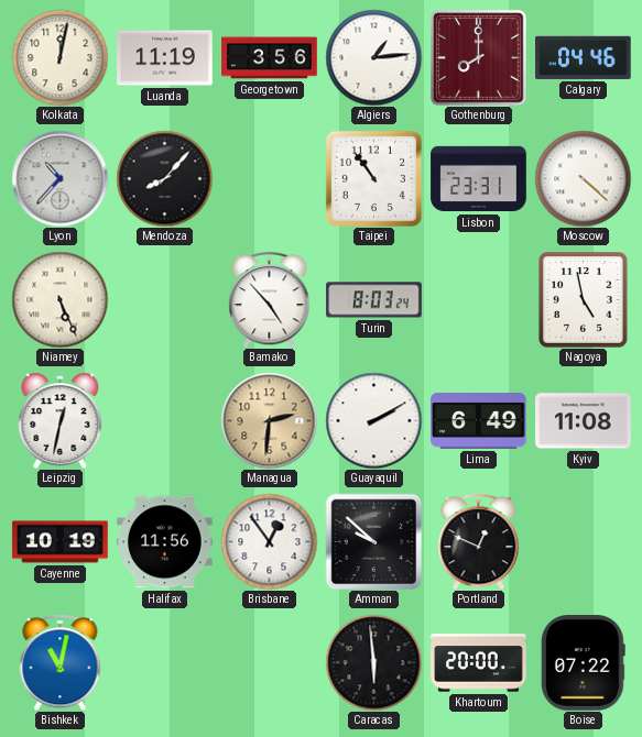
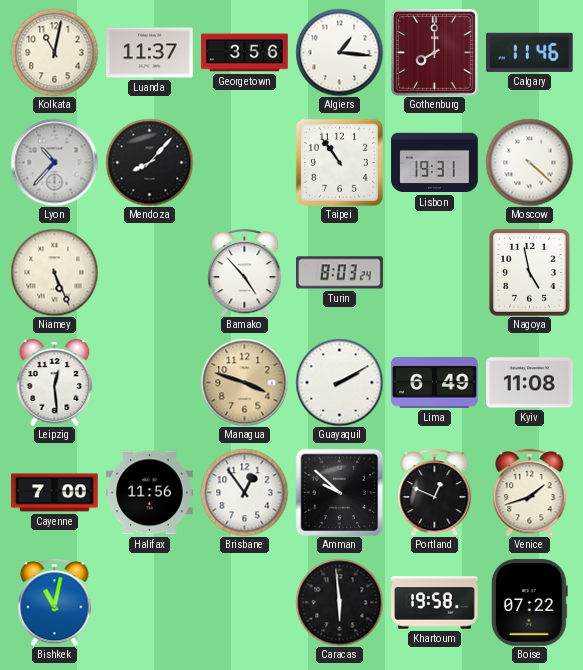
Kolkata: 12:02 -> 11:02
Luanda: 11:19 -> 11:37
Algiers: 1:14 -> 1:16
Calgary: 04:46 -> 11:46
Lisbon: 23:31 -> 19:31
Leipzig: 12:32 -> 12:29
Managua: 2:31 -> 3:48
Cayenne: 10:19 -> 7:00
Venice: none -> 1:42
Khartoum: 20:00 -> 19:58
